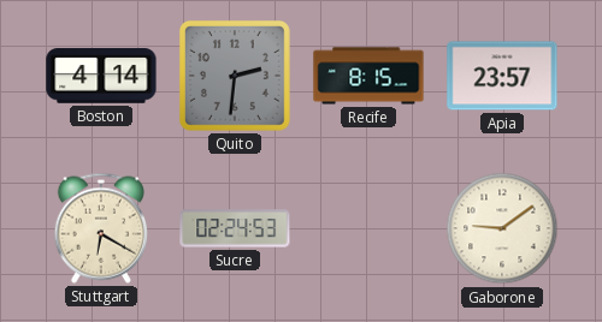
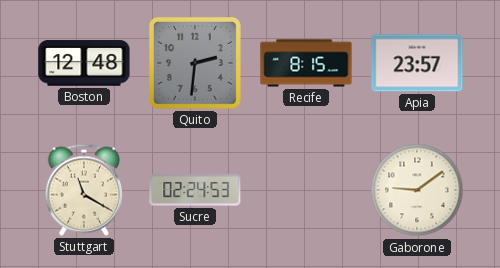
Boston: 4:14 -> 12:48
Stuttgart: 6:20 -> 11:20
